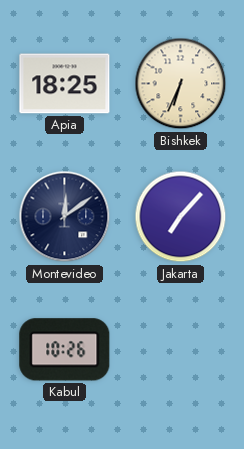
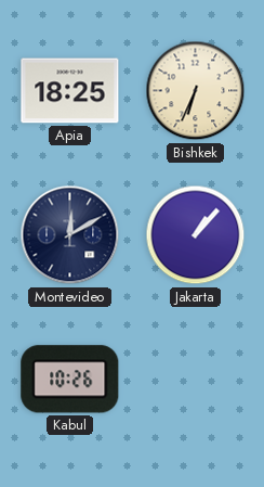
Montevideo: 12:09 -> 12:10
Jakarta: 7:07 -> 1:07
